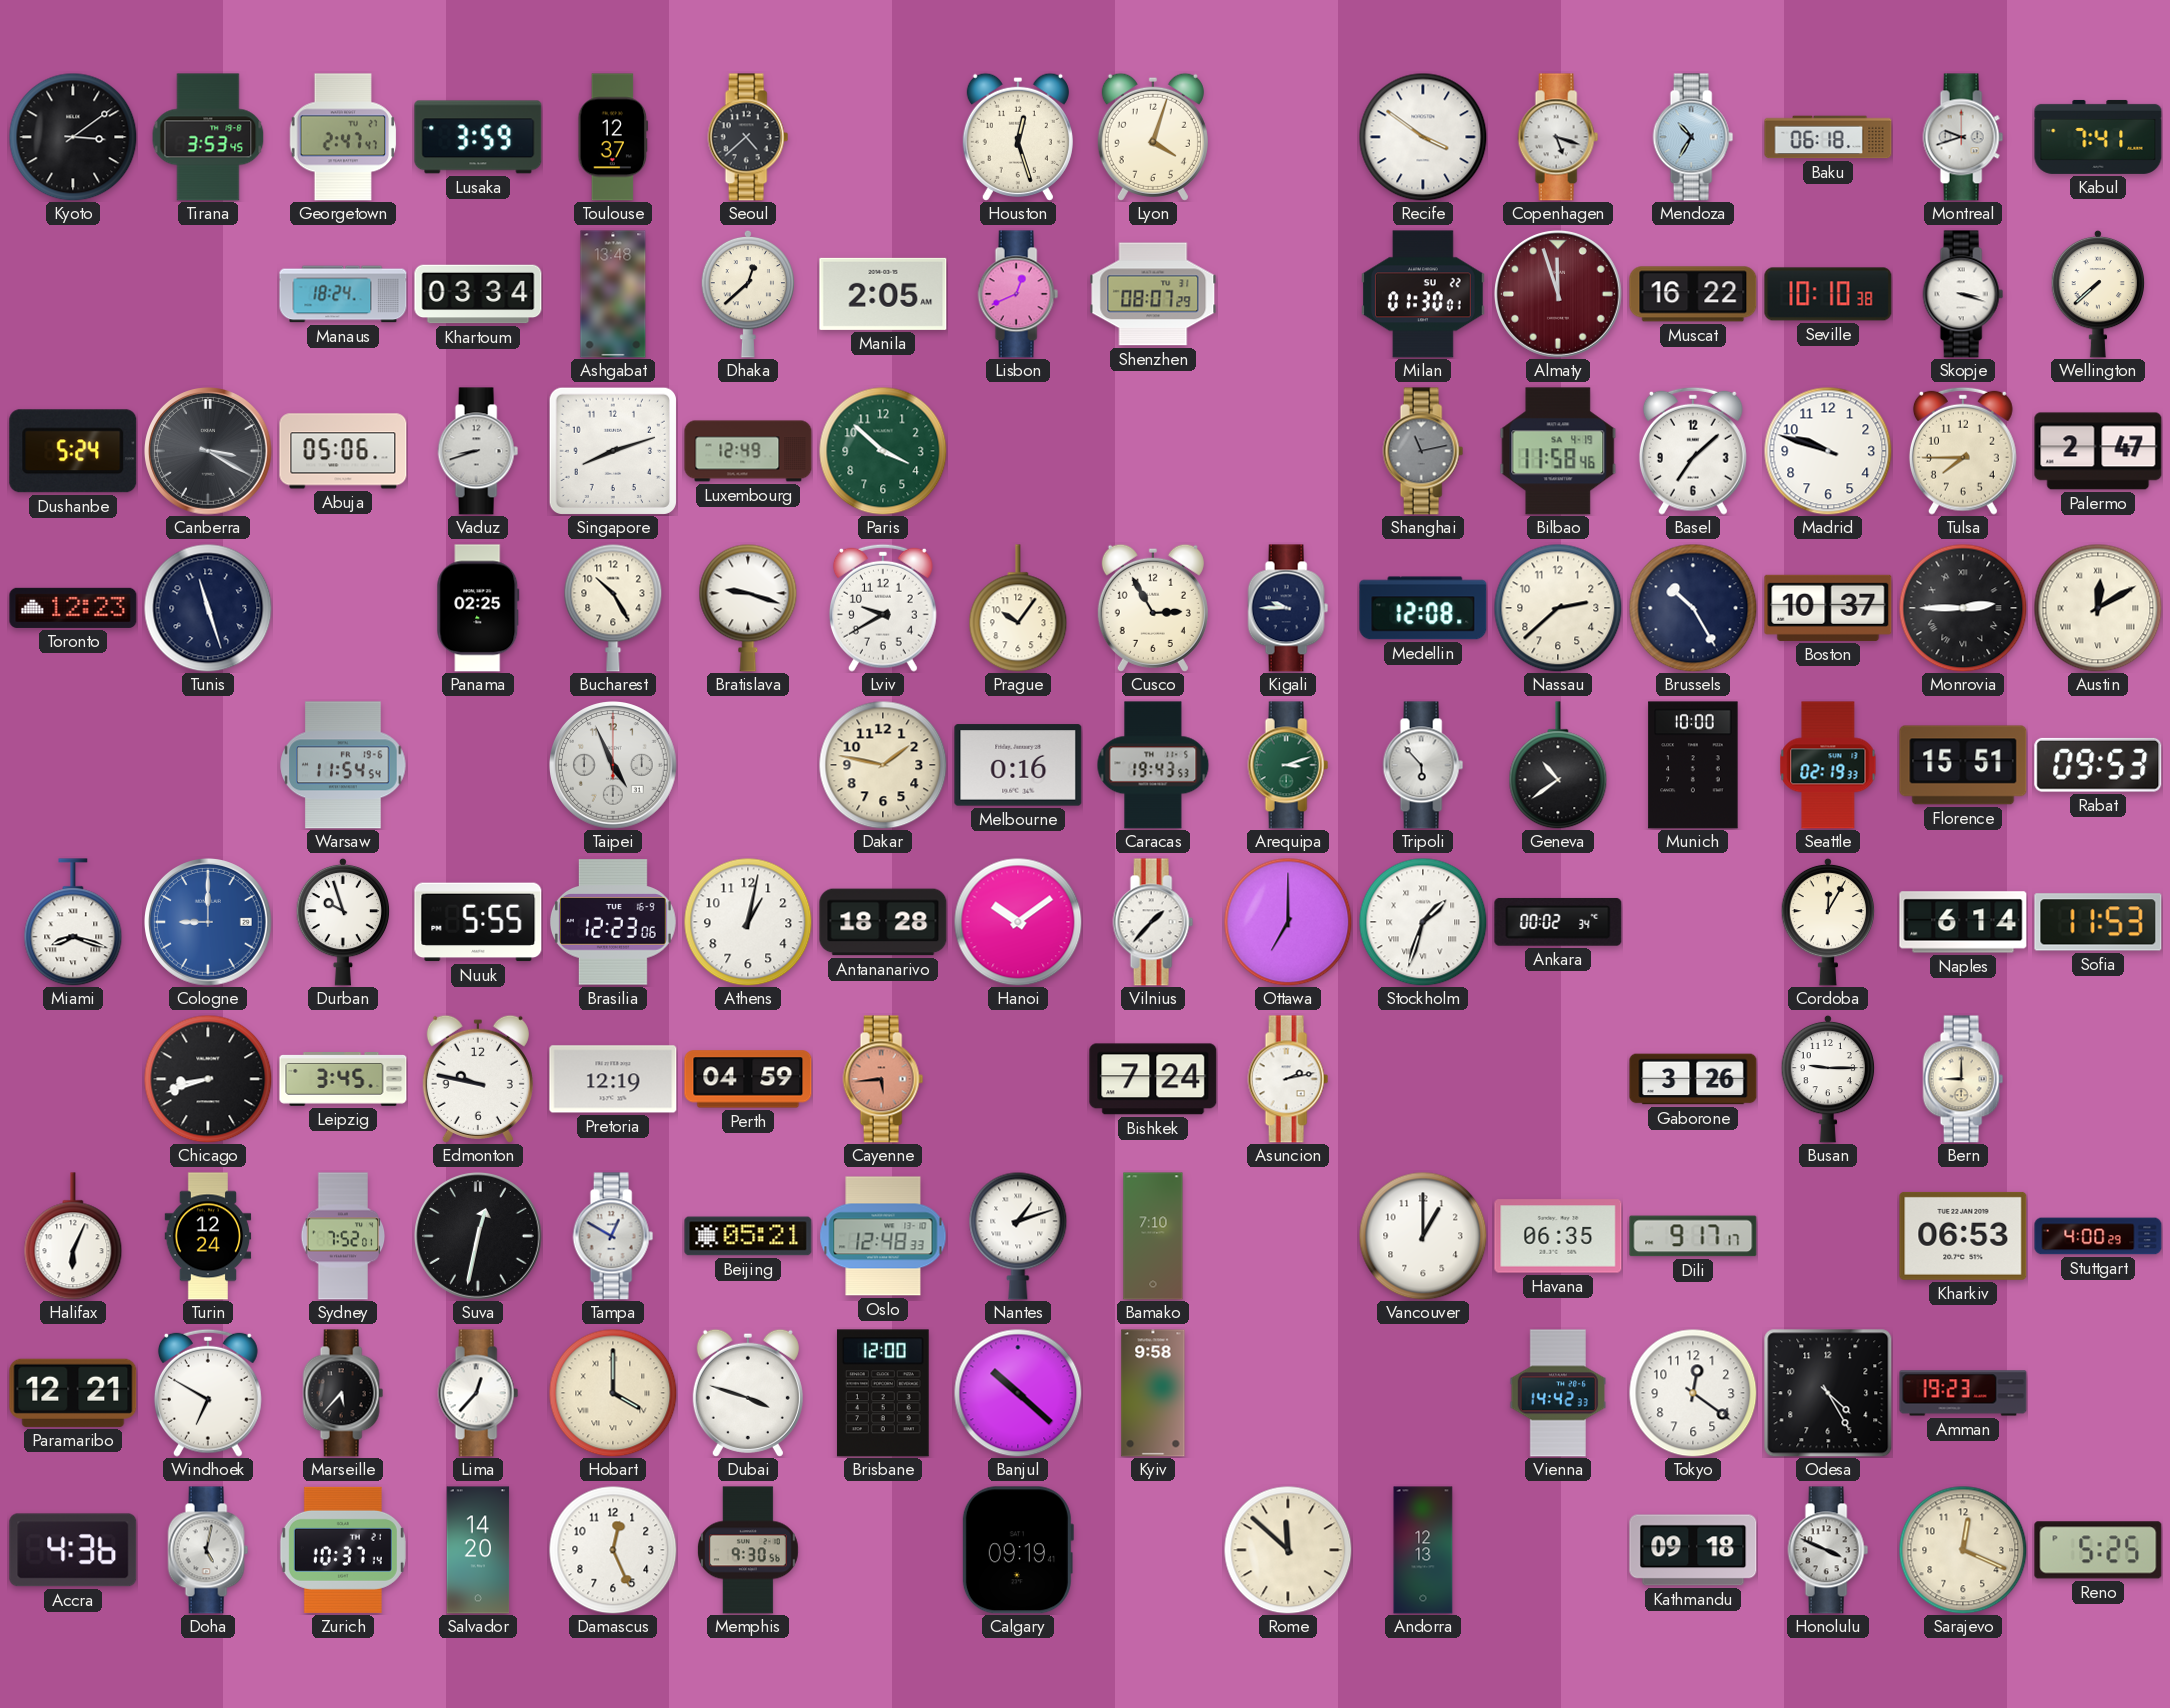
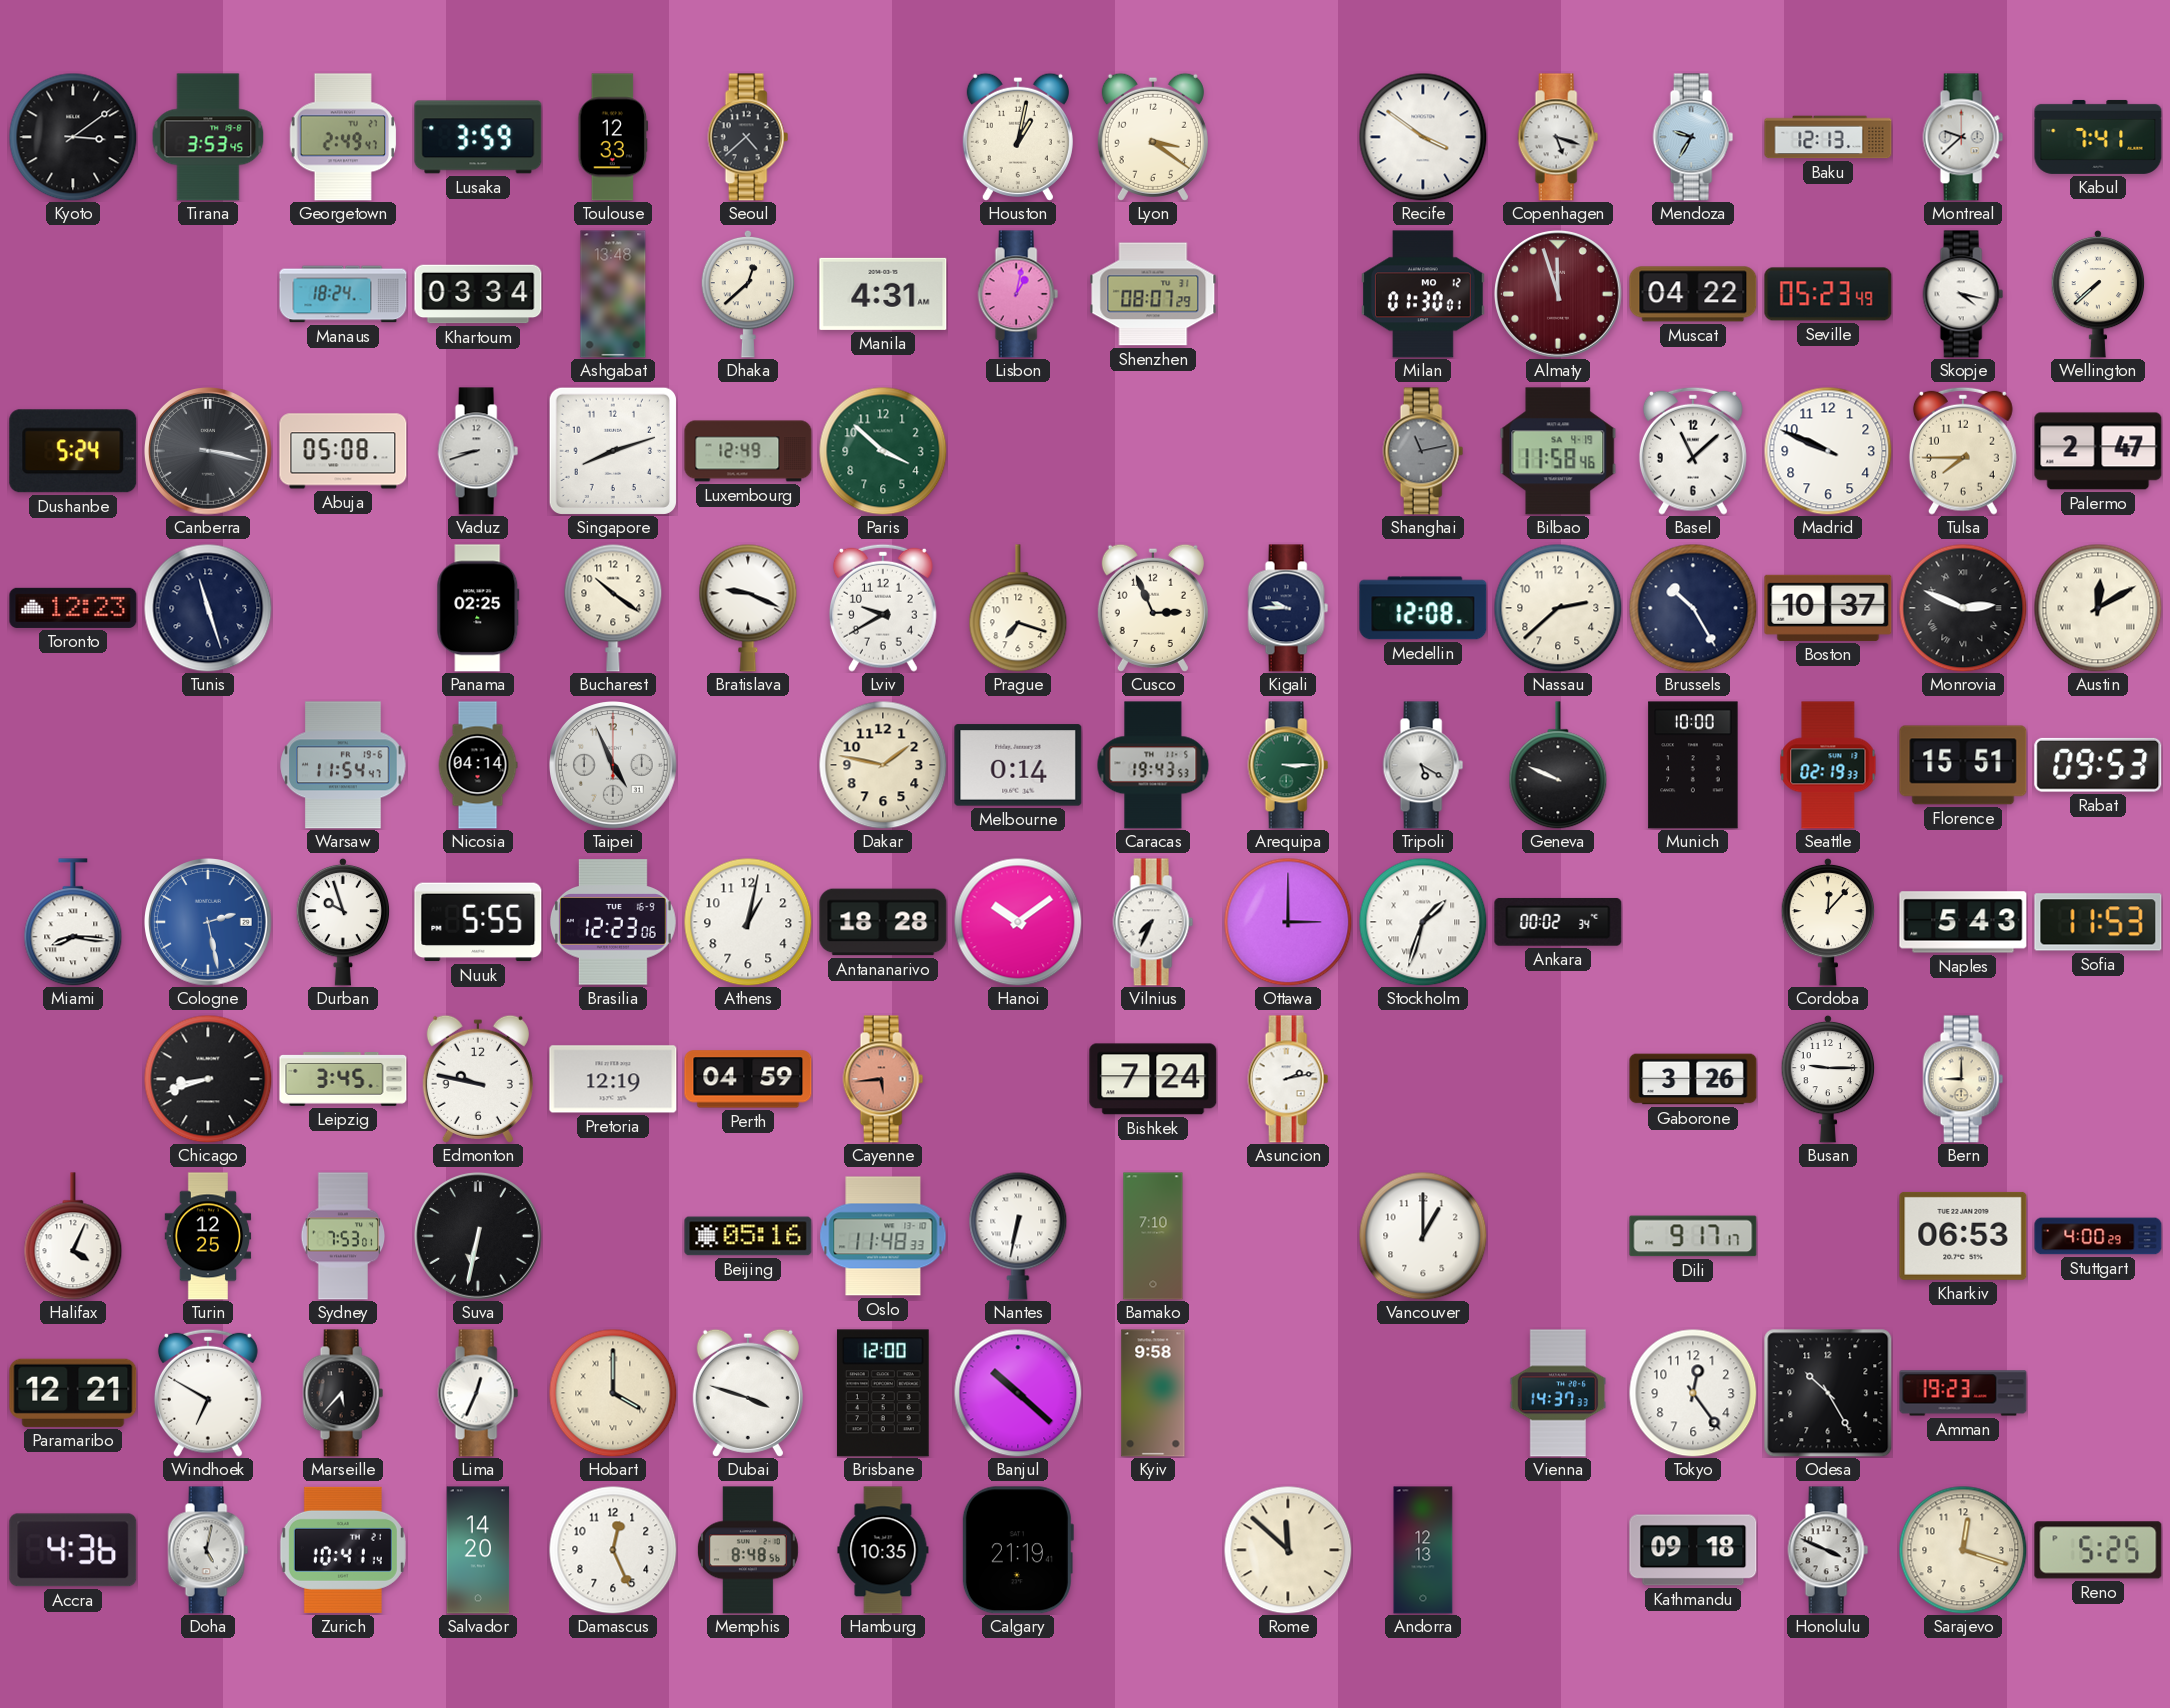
Georgetown: 2:47 -> 2:49
Toulouse: 12:37 -> 12:33
Houston: 12:27 -> 1:02
Lyon: 4:03 -> 3:21
Mendoza: 10:35 -> 9:35
Baku: 06:18 -> 12:13
Montreal: 9:42 -> 9:38
Manila: 2:05 -> 4:31
Lisbon: 12:41 -> 1:02
Milan date: SU 22 -> MO 12
Muscat: 16:22 -> 04:22
Seville: 10:10 -> 05:23
Skopje: 3:18 -> 4:17
Canberra: 3:20 -> 3:17
Abuja: 05:06 -> 05:08
Basel: 7:08 -> 11:08
Madrid: 9:48 -> 9:49
Bucharest: 10:25 -> 10:21
Bratislava: 9:18 -> 9:19
Prague: 10:06 -> 7:18
Cusco: 2:55 -> 2:56
Monrovia: 2:45 -> 2:49
Warsaw: 11:54:54 -> 11:54:47
Nicosia: none -> 04:14
Melbourne: 0:16 -> 0:14
Arequipa: 3:12 -> 3:15
Tripoli: 5:53 -> 5:20
Geneva: 10:39 -> 9:49
Miami: 8:18 -> 8:16
Cologne: 9:00 -> 2:28
Vilnius: 1:37 -> 7:34
Ottawa: 7:00 -> 3:00
Cordoba: 12:05 -> 12:07
Naples: 6:14 -> 5:43
Halifax: 6:04 -> 4:04
Turin: 12:24 -> 12:25
Sydney: 7:52 -> 7:53
Suva: 12:32 -> 6:32
Tampa: 12:50 -> none
Beijing: 05:21 -> 05:16
Oslo: 12:48 -> 11:48
Nantes: 1:12 -> 6:32
Havana: 06:35 -> none
Lima: 12:37 -> 12:34
Vienna: 14:42 -> 14:37
Tokyo: 12:21 -> 12:24
Odesa: 4:25 -> 10:25
Zurich: 10:37 -> 10:41
Memphis: 9:30 -> 8:48
Hamburg: none -> 10:35
Calgary: 09:19 -> 21:19
Sarajevo: 12:19 -> 12:18
